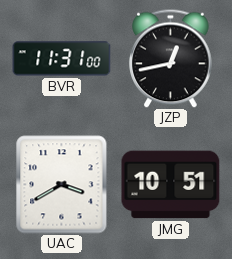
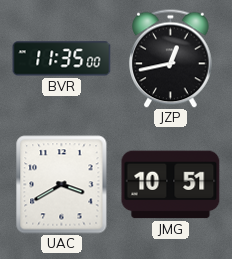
BVR: 11:31 -> 11:35
